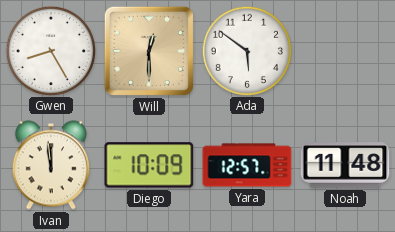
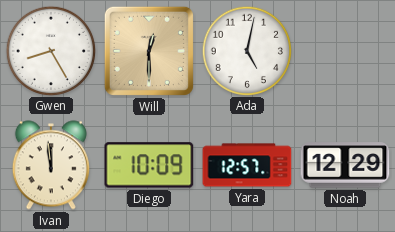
Ada: 5:51 -> 5:02
Noah: 11:48 -> 12:29
